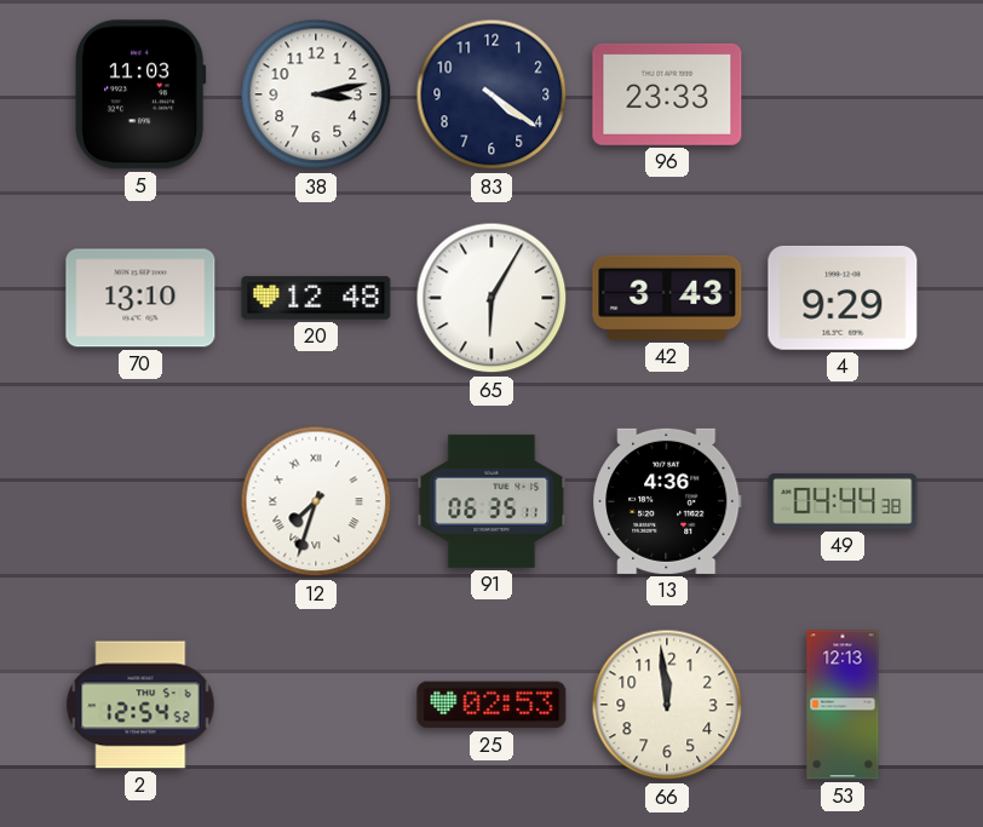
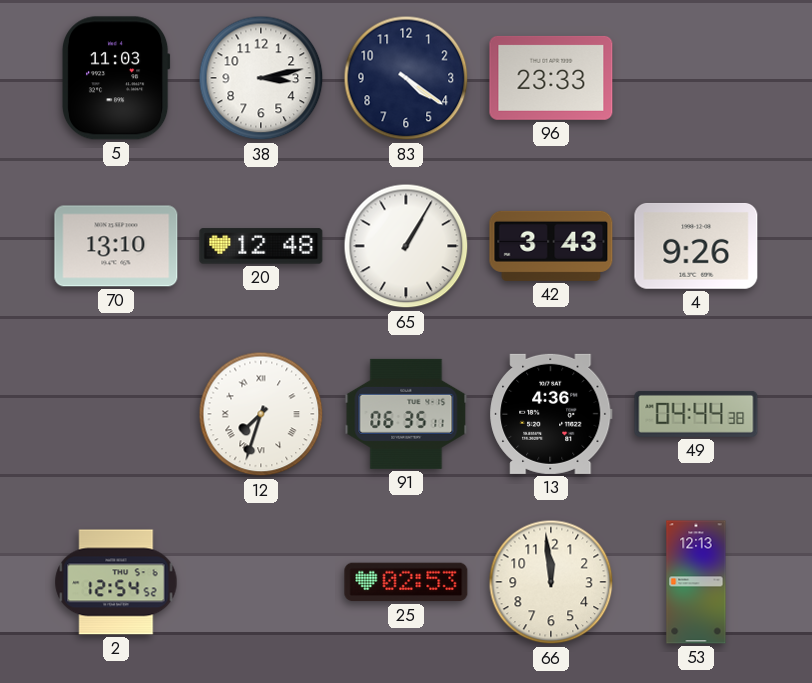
65: 6:05 -> 1:05
4: 9:29 -> 9:26
